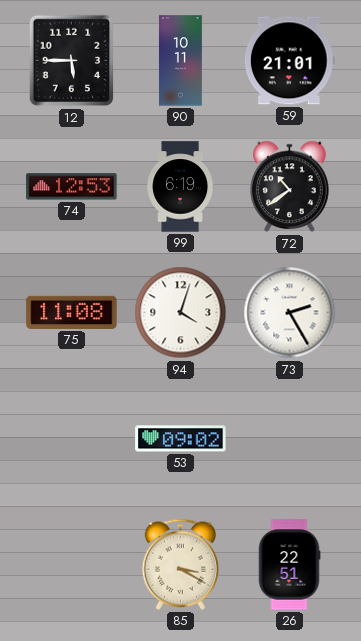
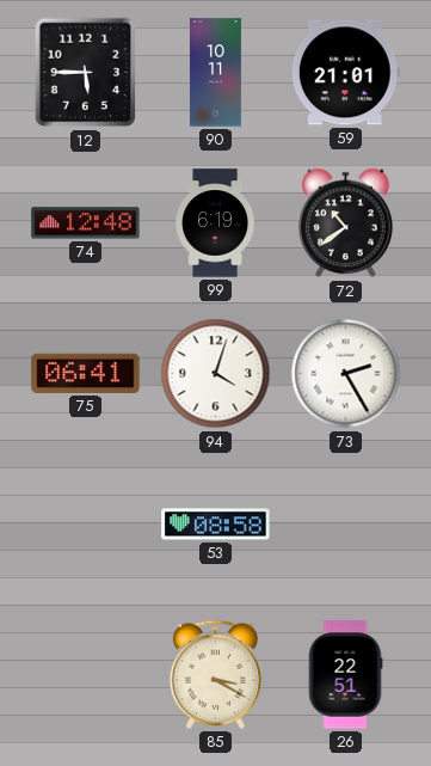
74: 12:53 -> 12:48
75: 11:08 -> 06:41
53: 09:02 -> 08:58
